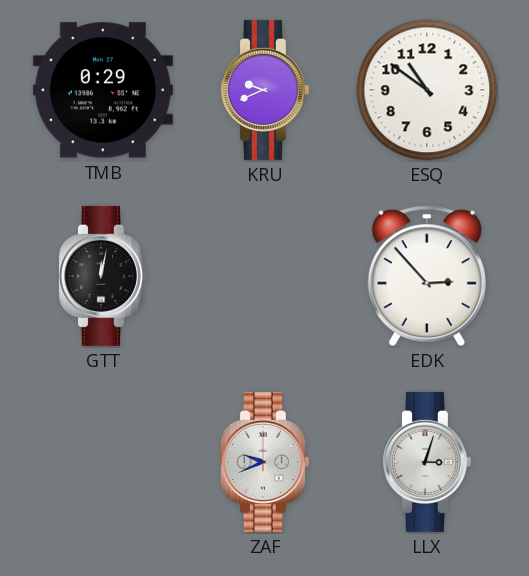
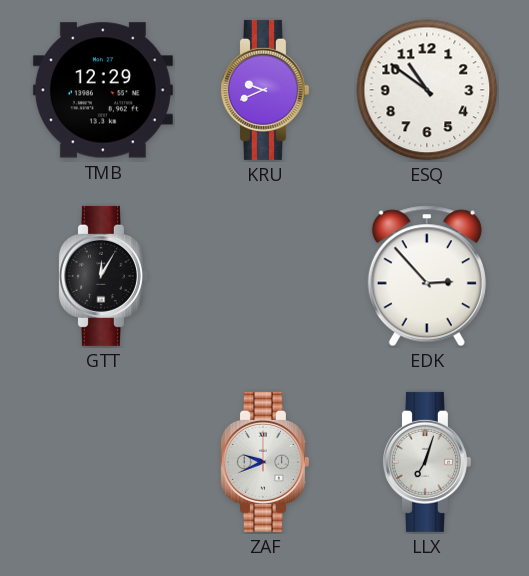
TMB: 0:29 -> 12:29
GTT: 12:02 -> 12:05
LLX: 3:03 -> 7:03
